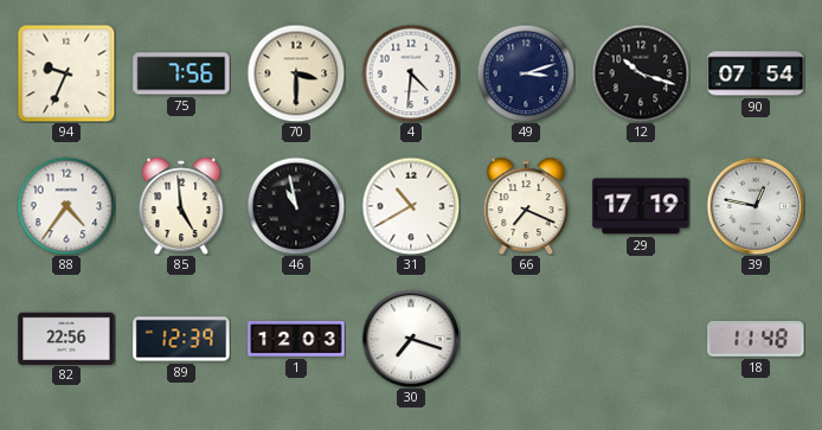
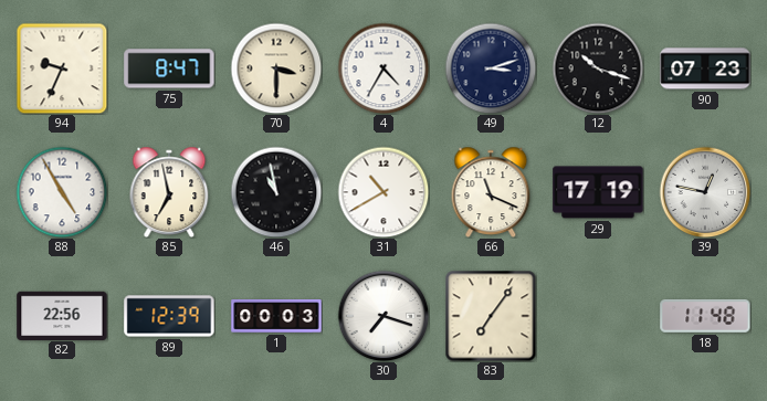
75: 7:56 -> 8:47
4: 4:31 -> 4:35
90: 07:54 -> 07:23
88: 4:36 -> 4:55
85: 4:59 -> 6:58
66: 7:19 -> 11:19
1: 12:03 -> 00:03
83: none -> 7:06
